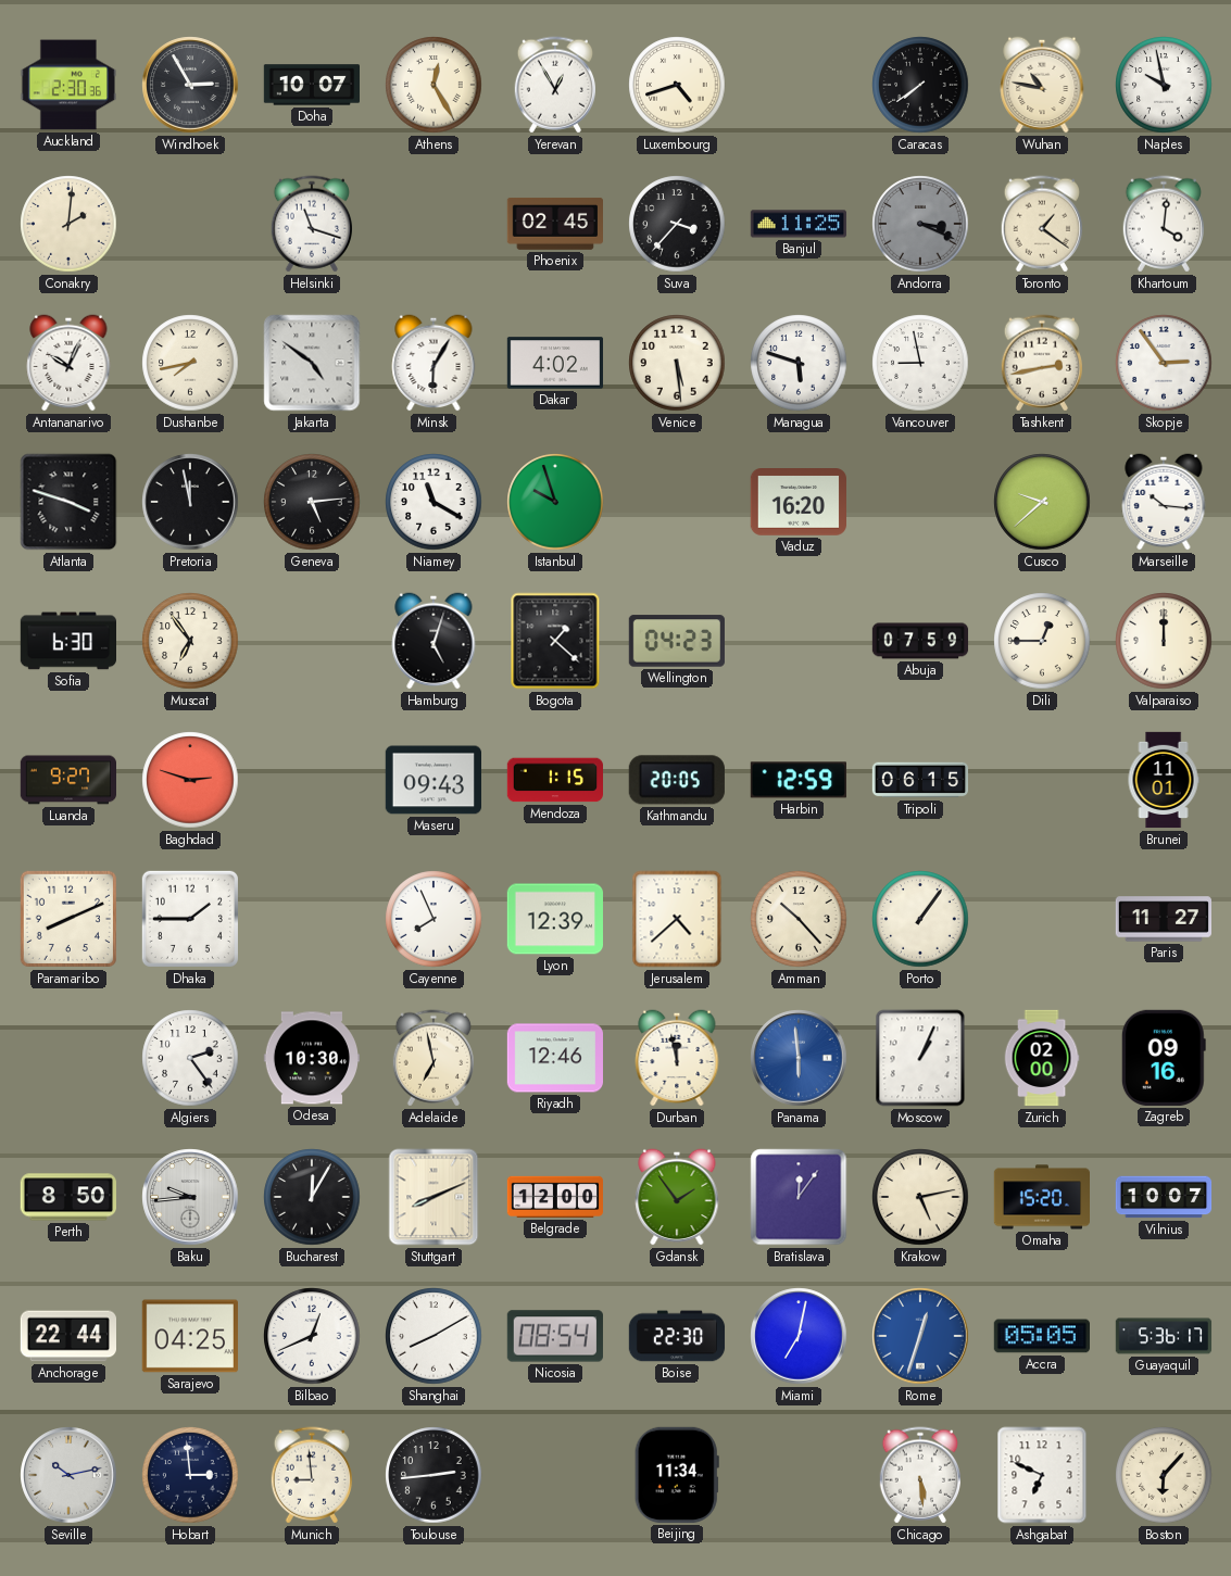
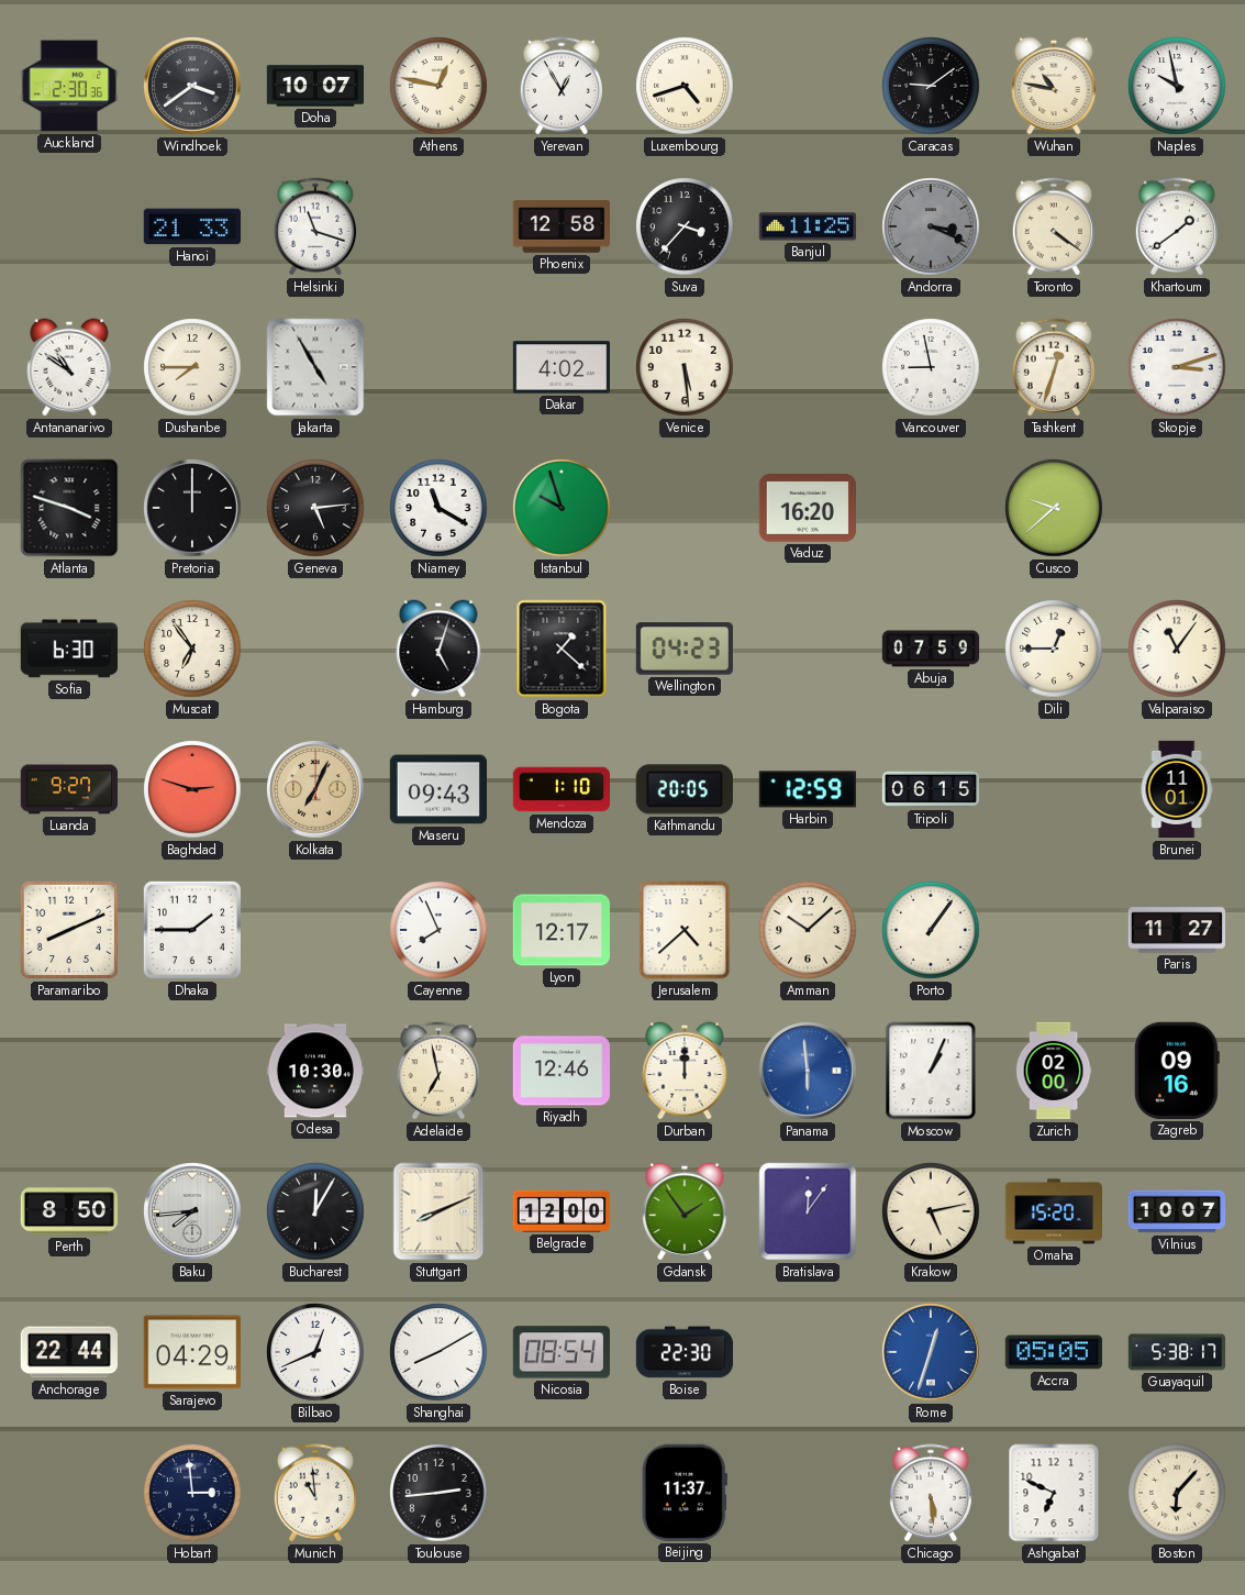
Windhoek: 2:55 -> 3:39
Athens: 12:25 -> 12:47
Caracas: 7:39 -> 9:09
Conakry: 2:01 -> none
Hanoi: none -> 21:33
Phoenix: 02:45 -> 12:58
Toronto: 1:21 -> 4:21
Khartoum: 4:01 -> 1:39
Antananarivo: 10:04 -> 10:51
Dushanbe: 7:43 -> 7:45
Jakarta: 4:51 -> 4:55
Minsk: 6:05 -> none
Managua: 5:48 -> none
Tashkent: 2:43 -> 12:33
Skopje: 2:54 -> 3:12
Pretoria: 11:58 -> 12:00
Marseille: 10:16 -> none
Valparaiso: 12:00 -> 11:06
Kolkata: none -> 7:04
Mendoza: 1:15 -> 1:10
Lyon: 12:39 -> 12:17
Amman: 10:23 -> 10:08
Algiers: 2:24 -> none
Durban: 11:58 -> 12:00
Baku: 9:44 -> 7:44
Sarajevo: 04:25 -> 04:29
Miami: 7:02 -> none
Guayaquil: 5:36 -> 5:38
Seville: 10:13 -> none
Munich: 8:59 -> 10:59
Beijing: 11:34 -> 11:37
